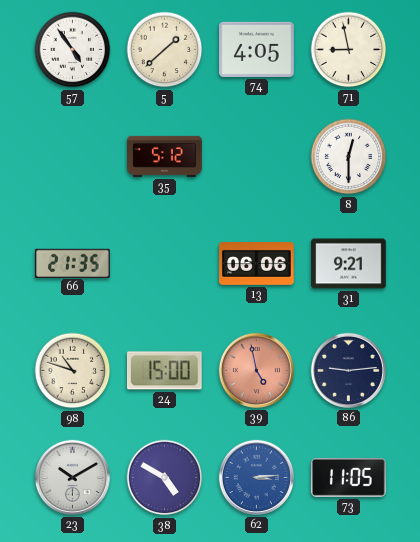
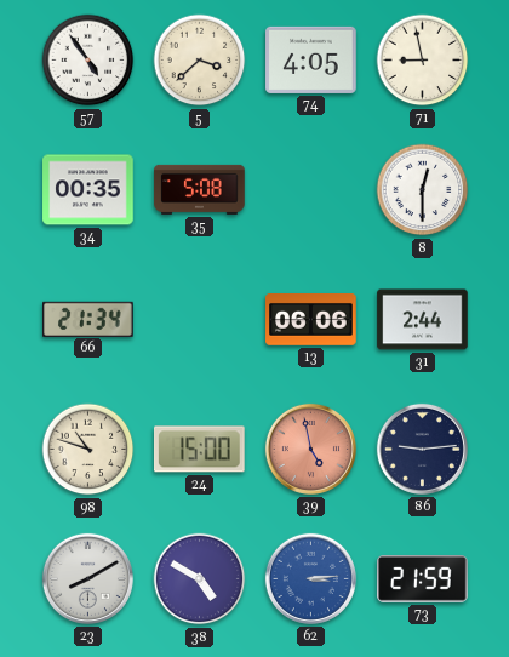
5: 1:38 -> 3:38
34: none -> 00:35
35: 5:12 -> 5:08
66: 21:35 -> 21:34
31: 9:21 -> 2:44
23: 10:10 -> 8:10
73: 11:05 -> 21:59
